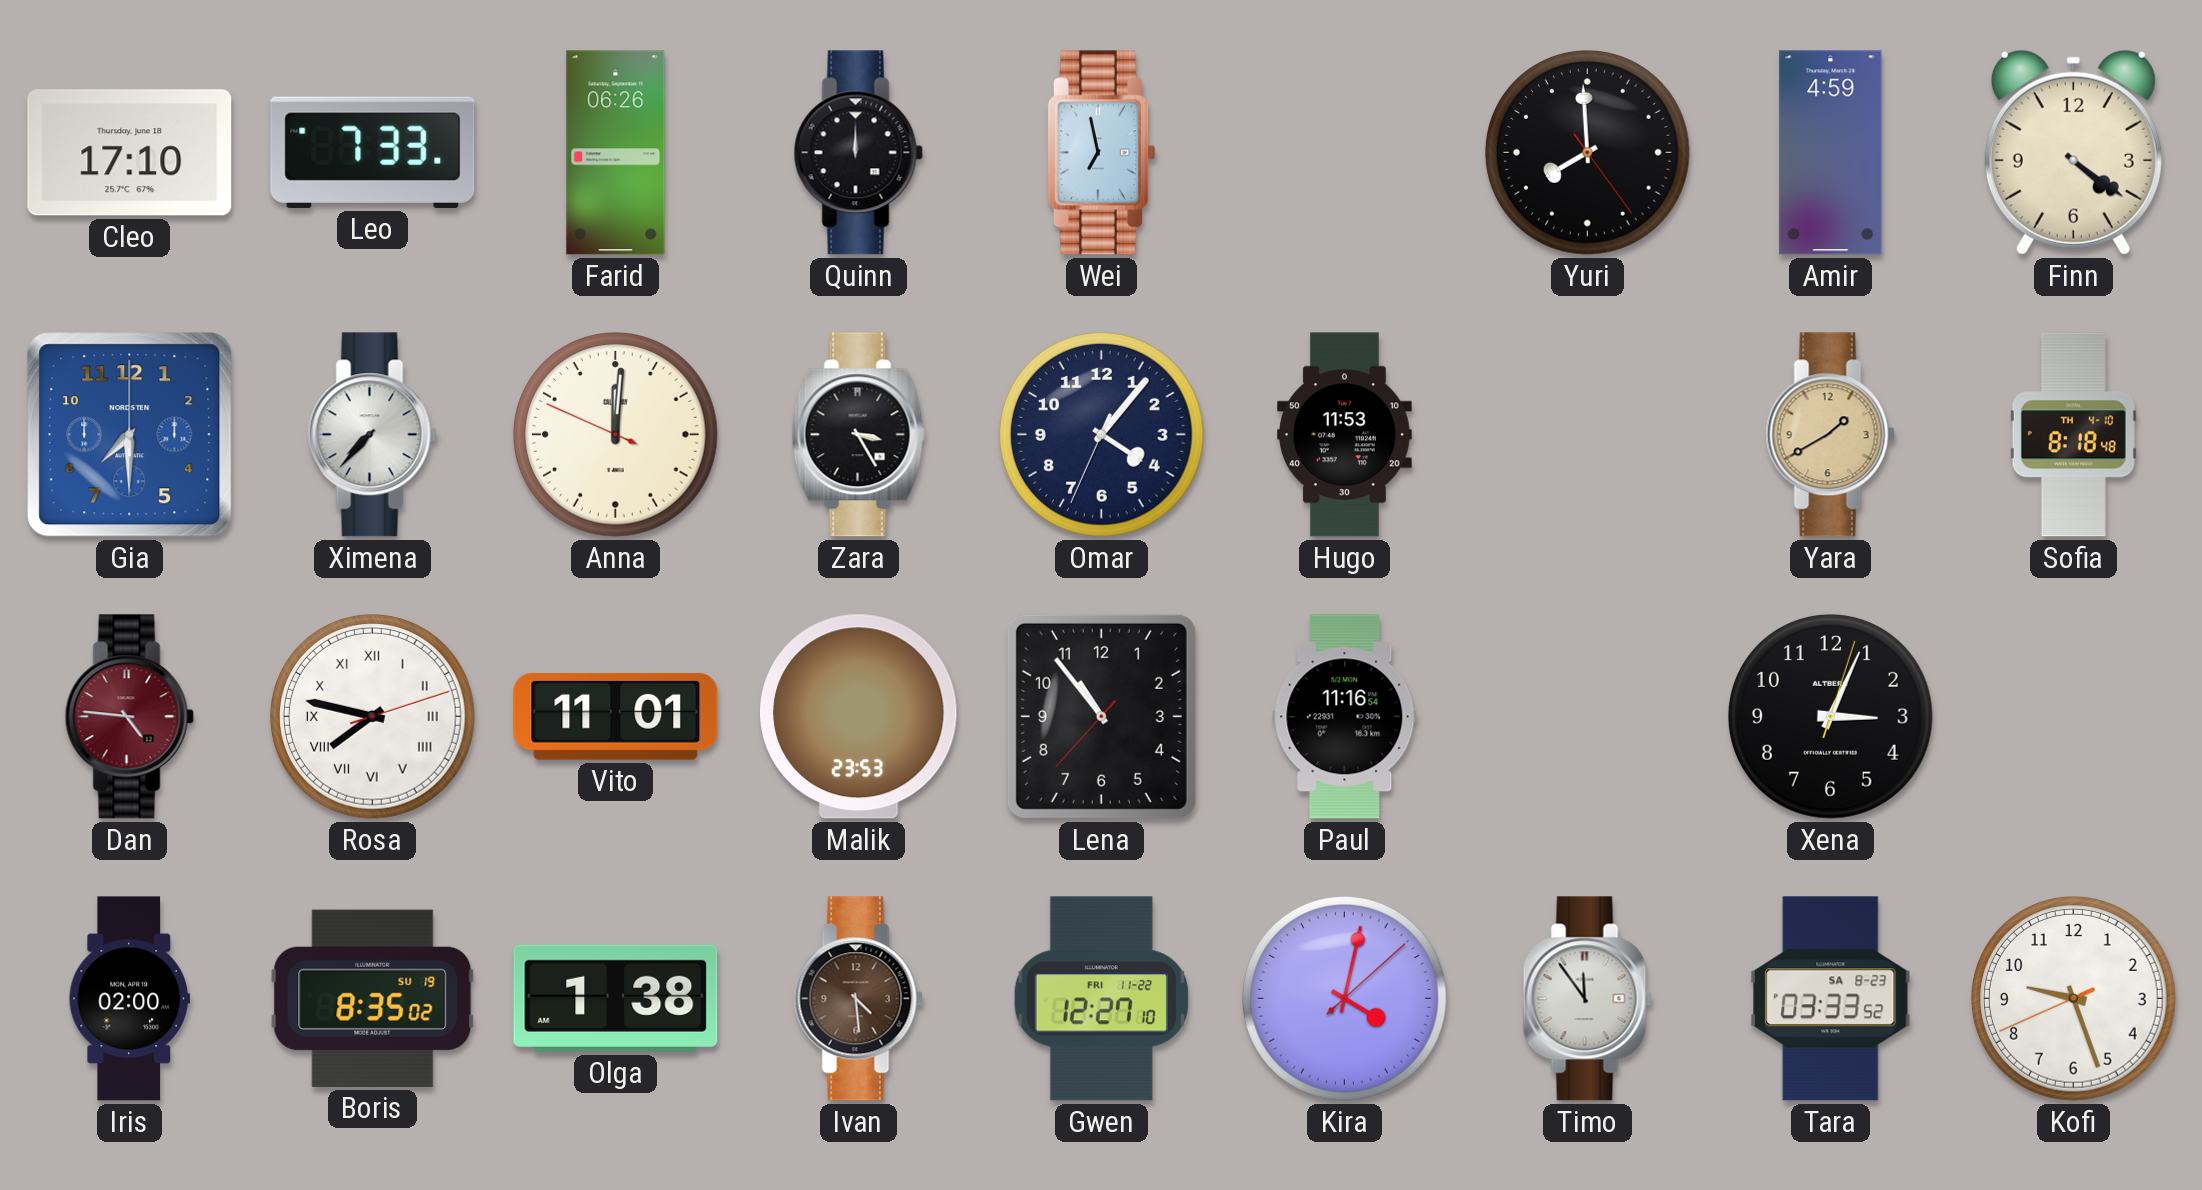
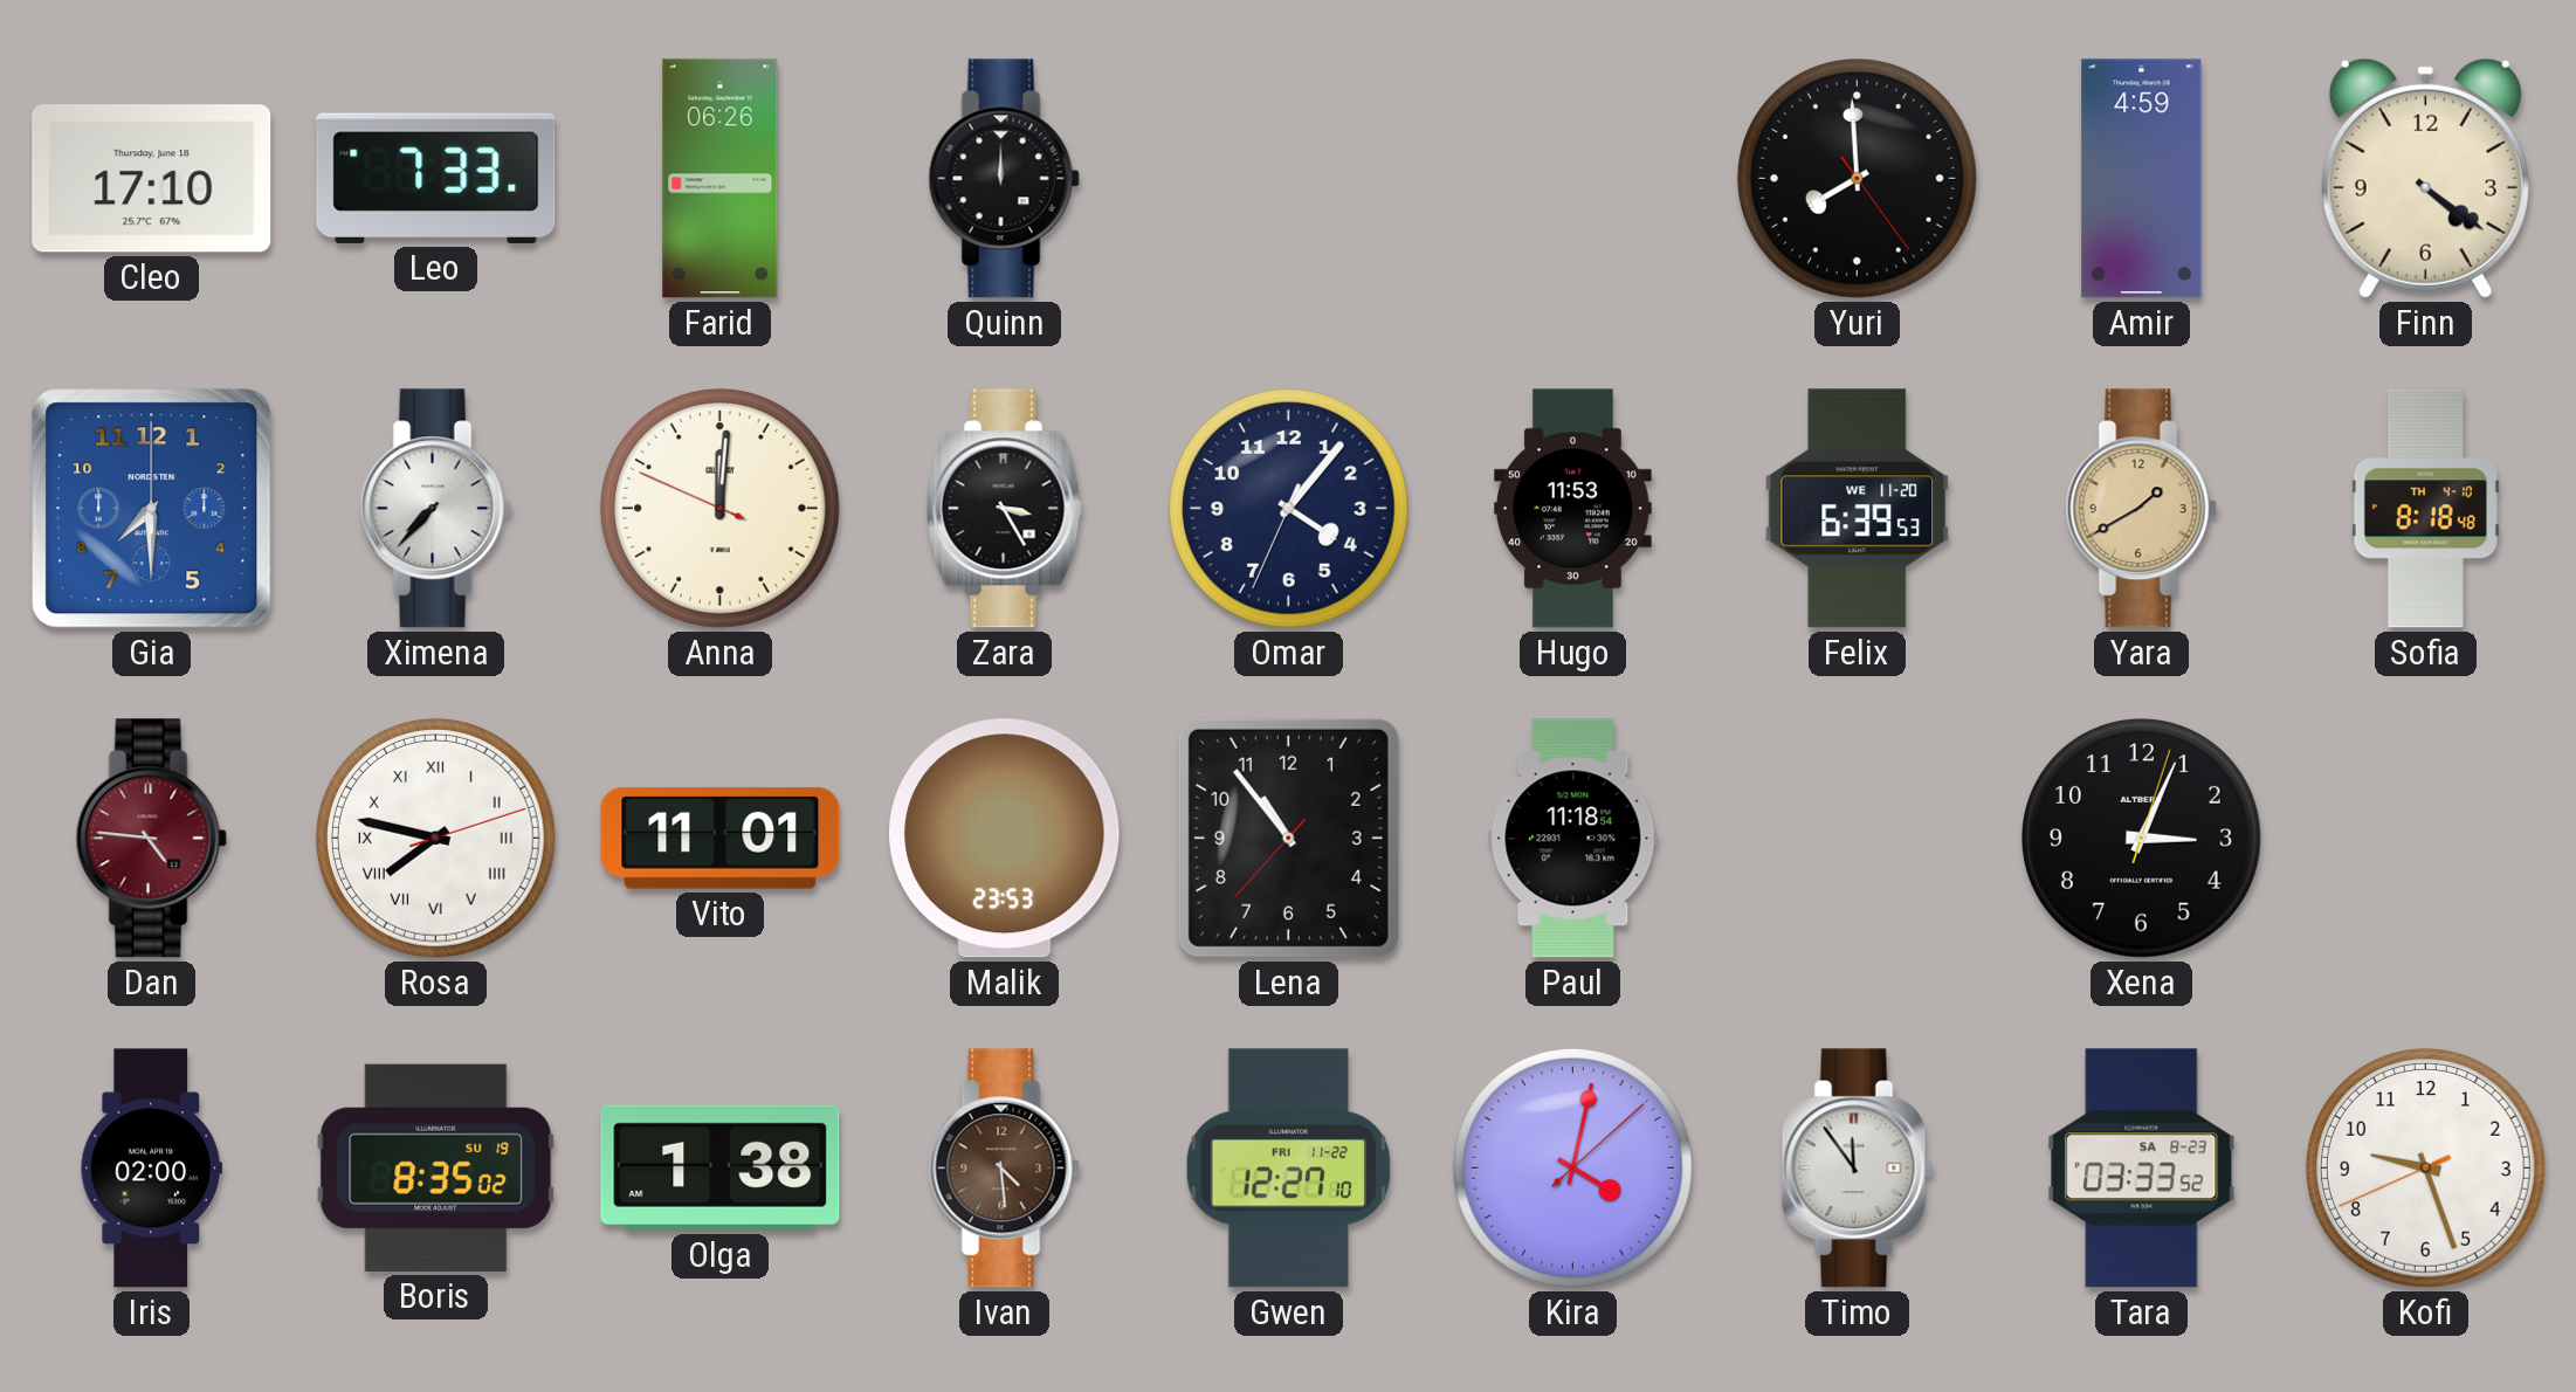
Wei: 6:58 -> none
Felix: none -> 6:39
Paul: 11:16 -> 11:18
